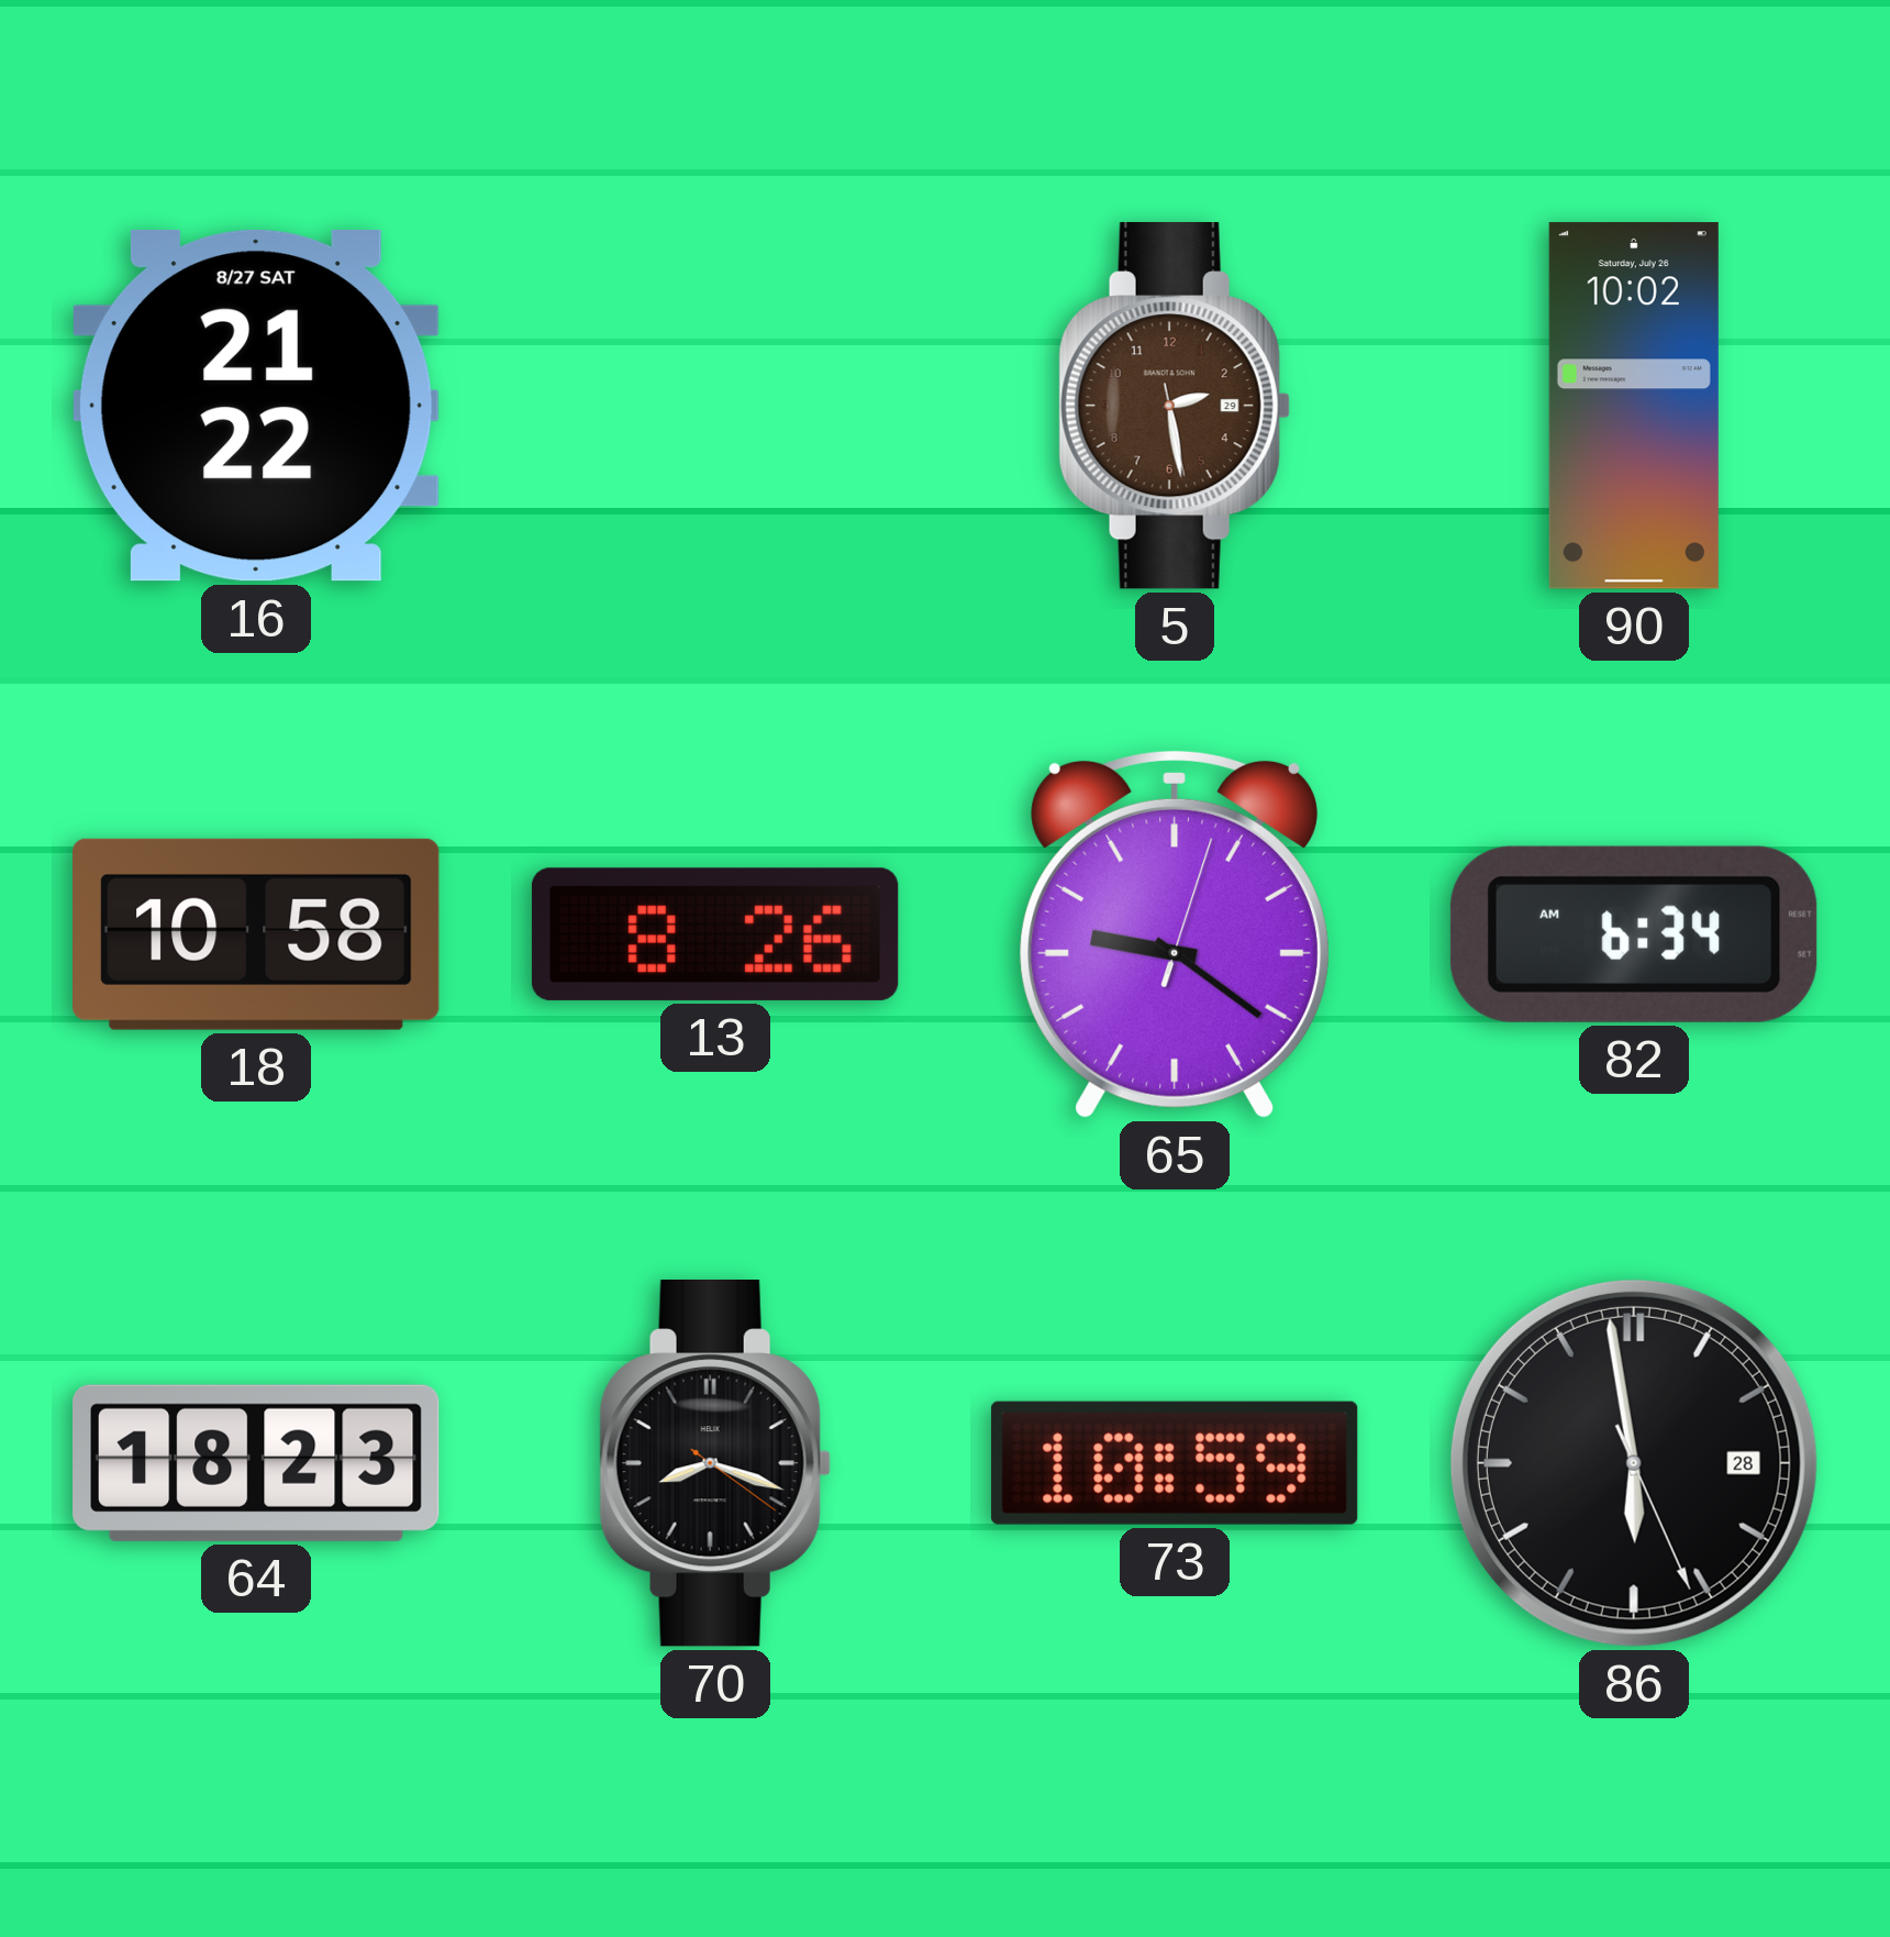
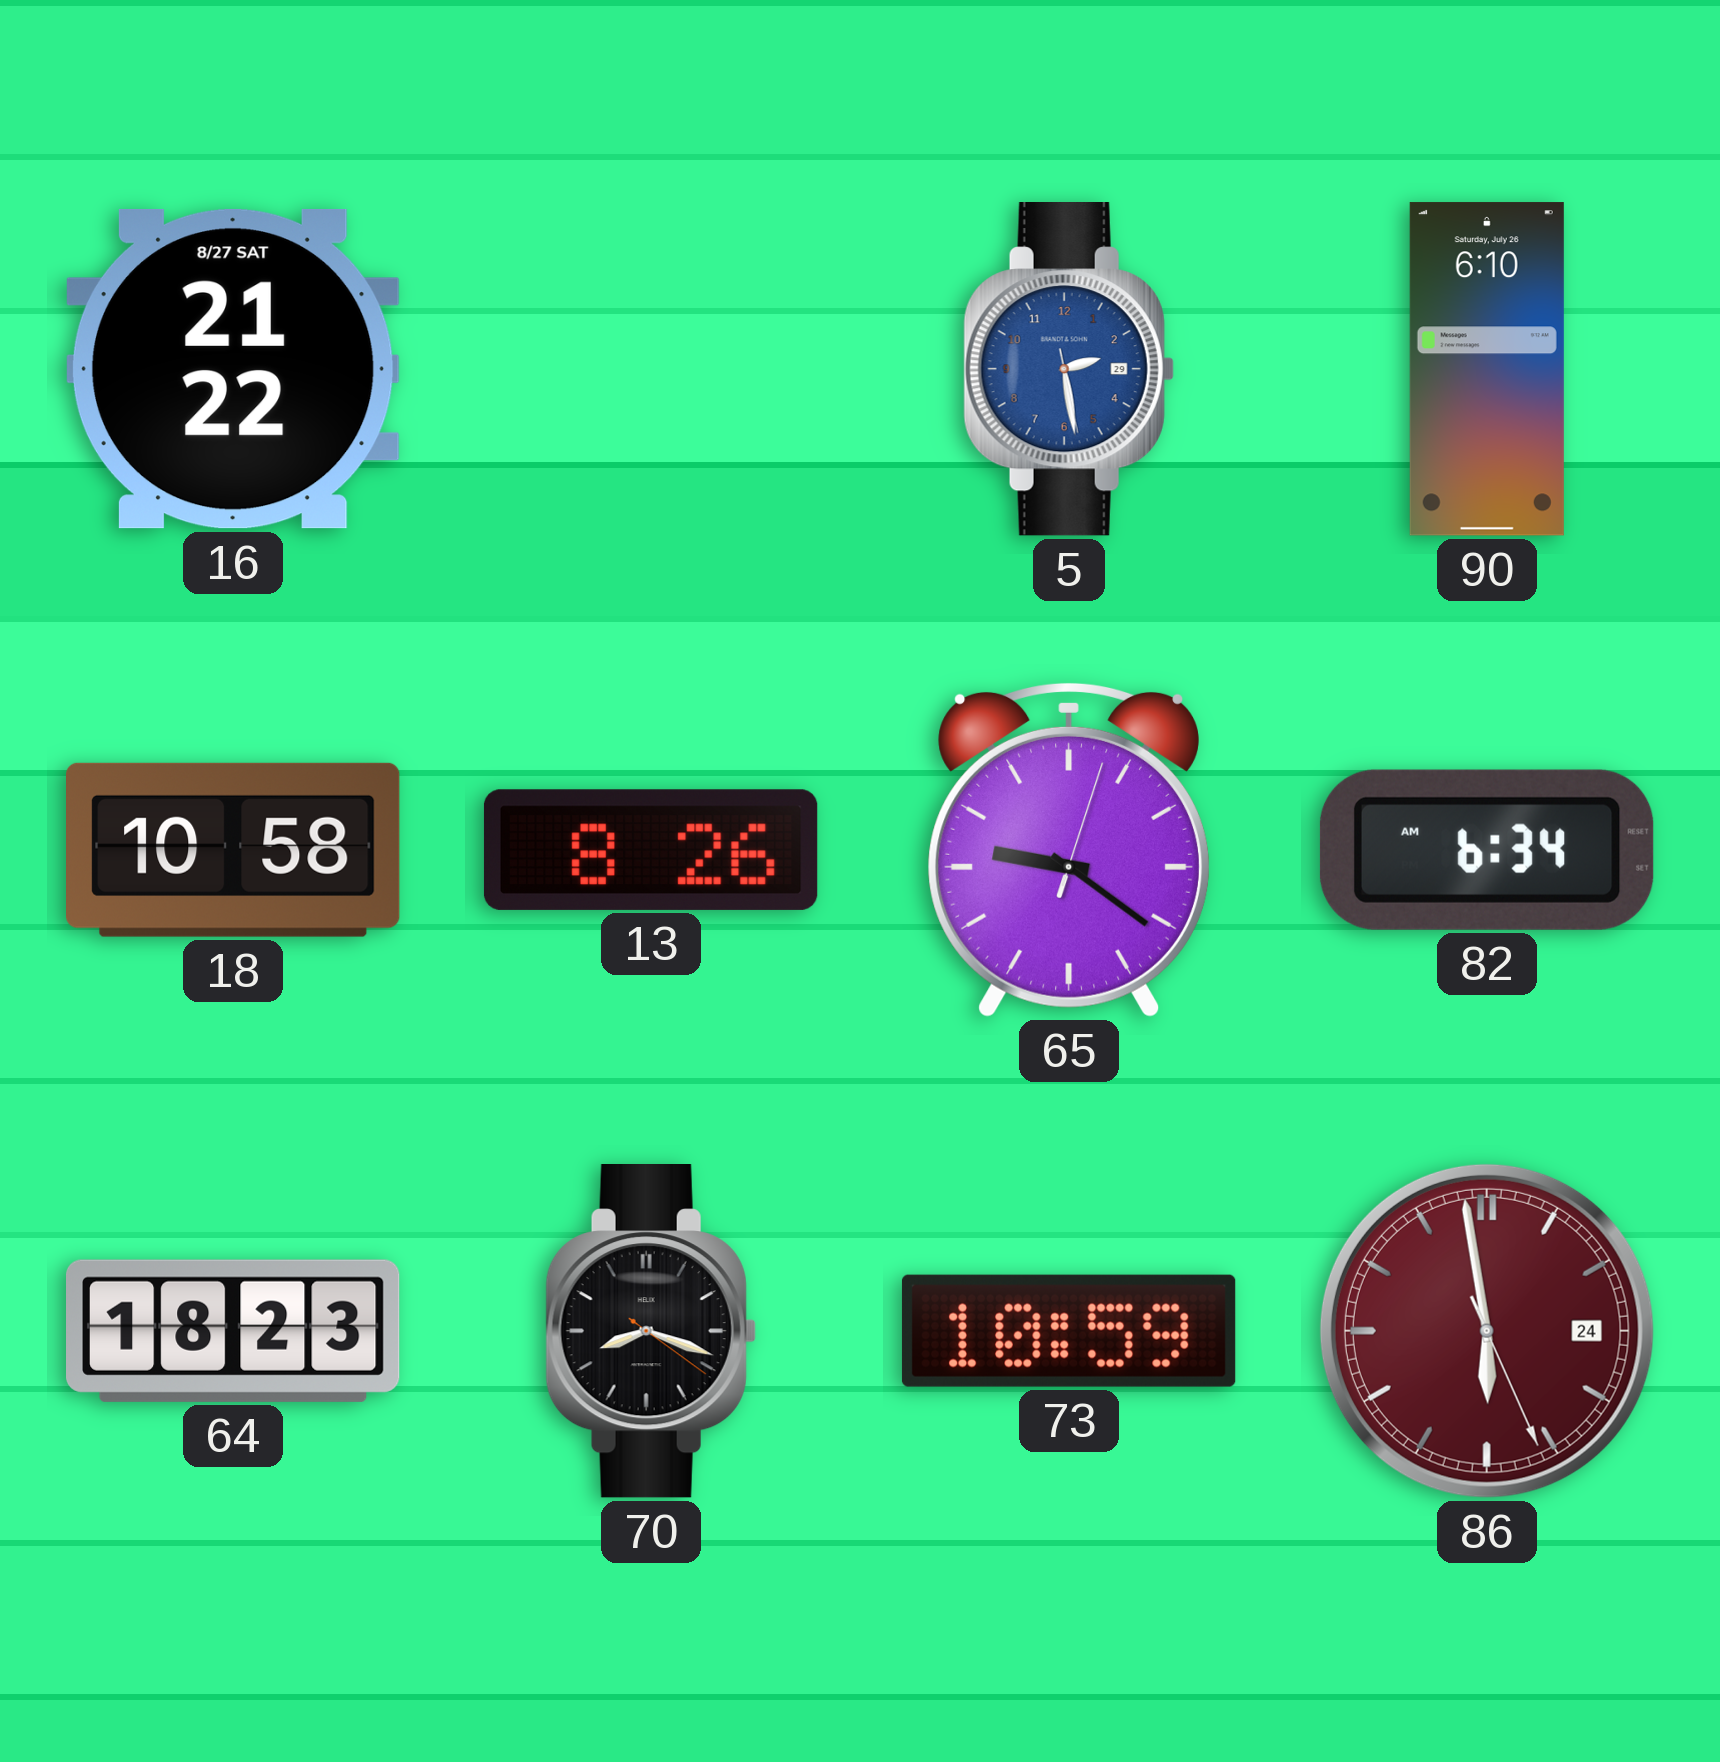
5 dial: brown -> blue
90: 10:02 -> 6:10
86 date: 28 -> 24
86 dial: black -> burgundy
